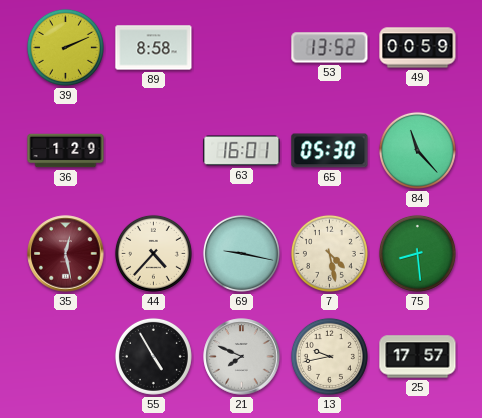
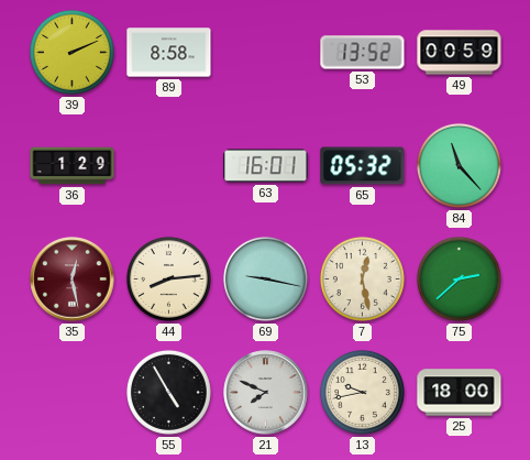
65: 05:30 -> 05:32
44: 4:37 -> 8:14
7: 4:28 -> 12:28
75: 8:29 -> 2:38
25: 17:57 -> 18:00
